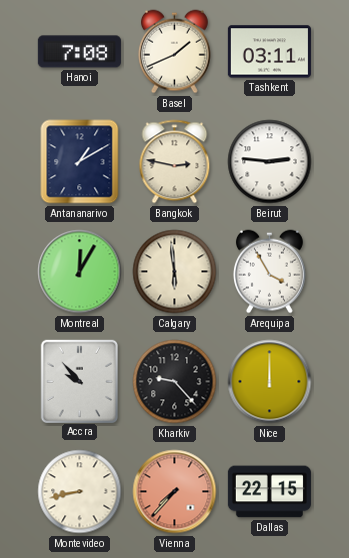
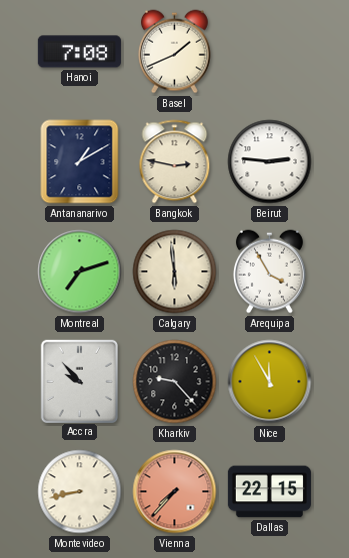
Tashkent: 03:11 -> none
Montreal: 12:05 -> 7:12
Nice: 12:00 -> 11:55
